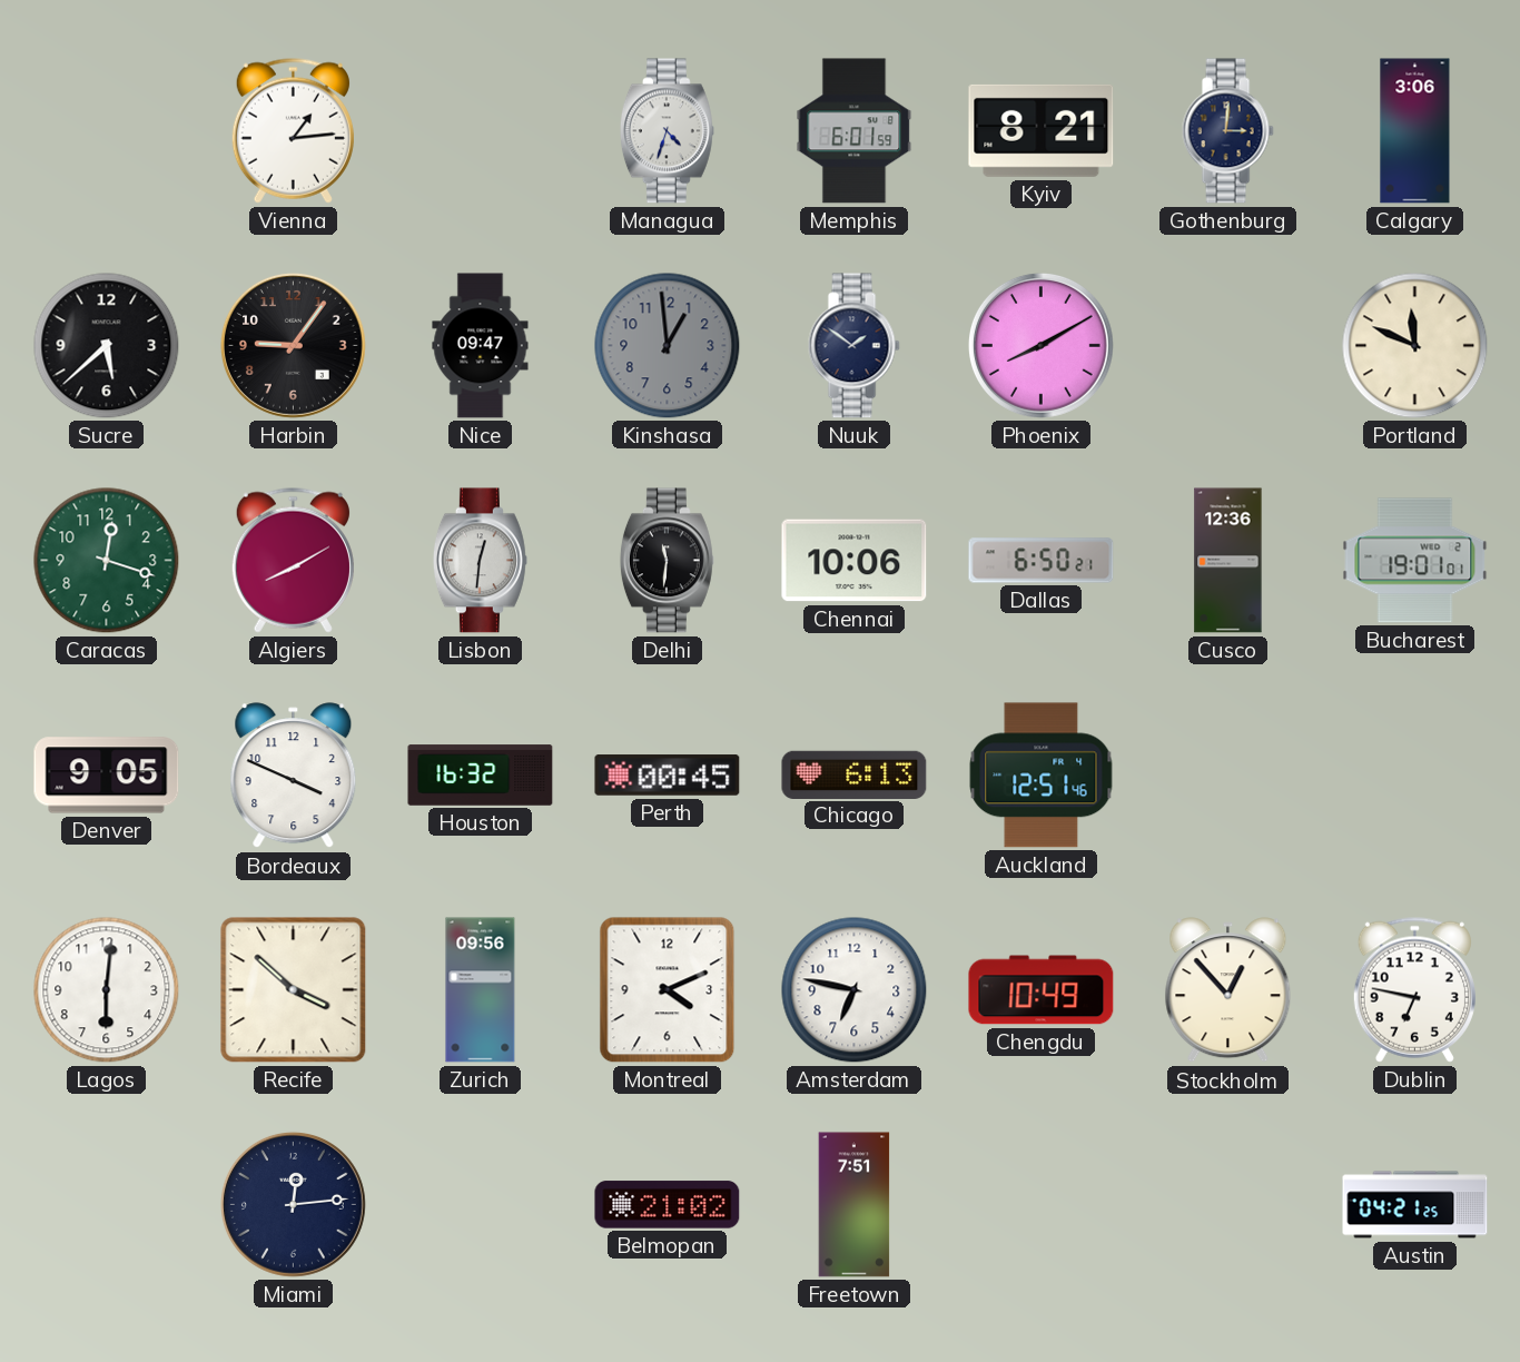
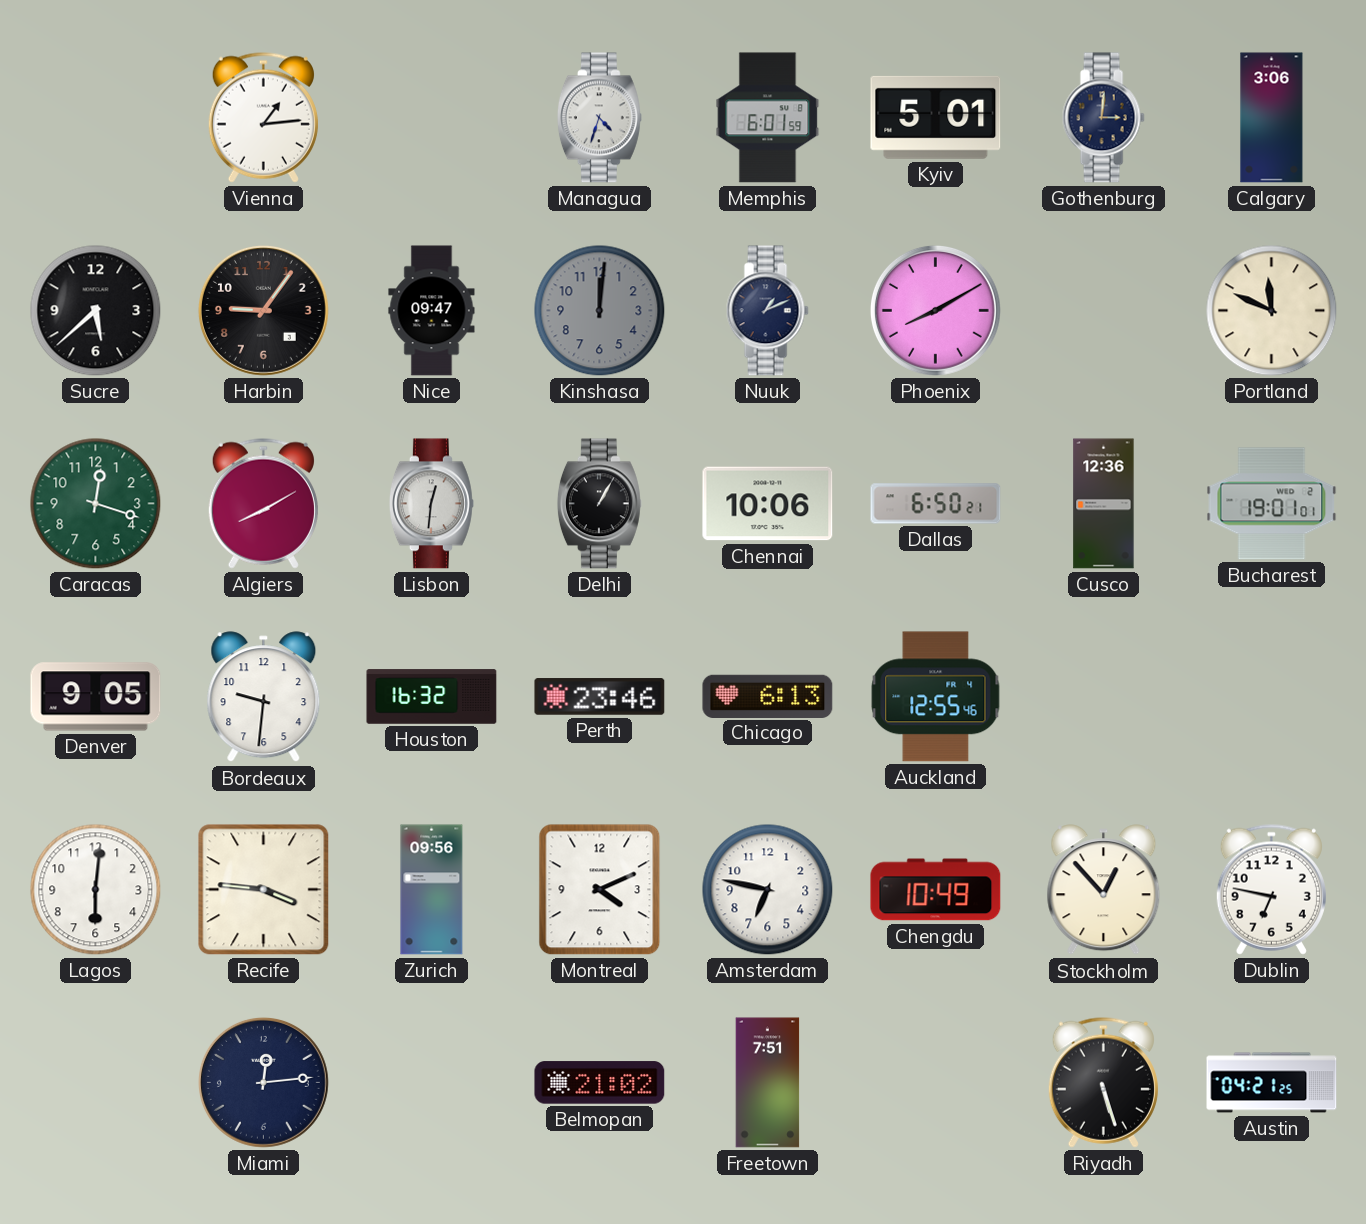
Kyiv: 8:21 -> 5:01
Kinshasa: 12:59 -> 12:01
Nuuk: 1:51 -> 1:11
Delhi: 11:31 -> 1:05
Bordeaux: 3:49 -> 9:31
Perth: 00:45 -> 23:46
Auckland: 12:51 -> 12:55
Recife: 3:52 -> 3:46
Riyadh: none -> 5:27
